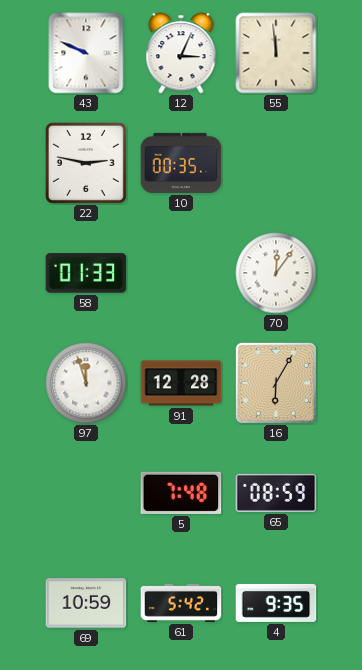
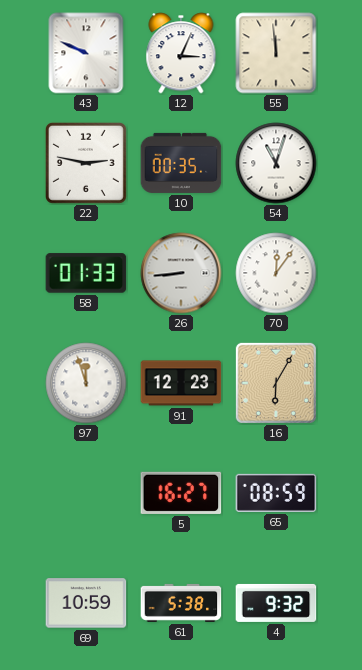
54: none -> 11:03
26: none -> 8:44
91: 12:28 -> 12:23
5: 7:48 -> 16:27
61: 5:42 -> 5:38
4: 9:35 -> 9:32
